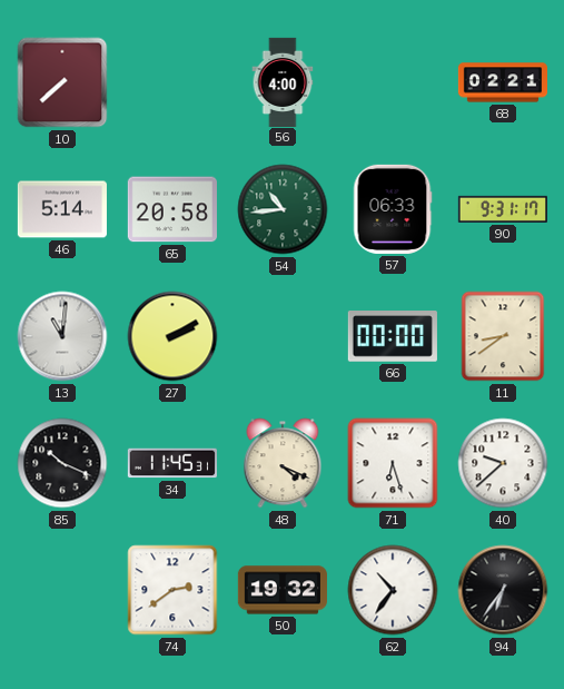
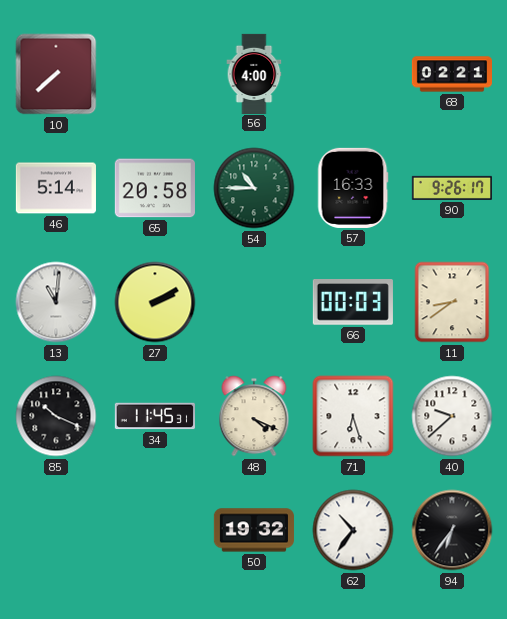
54: 10:44 -> 10:45
57: 06:33 -> 16:33
90: 9:31 -> 9:26
66: 00:00 -> 00:03
74: 2:39 -> none
